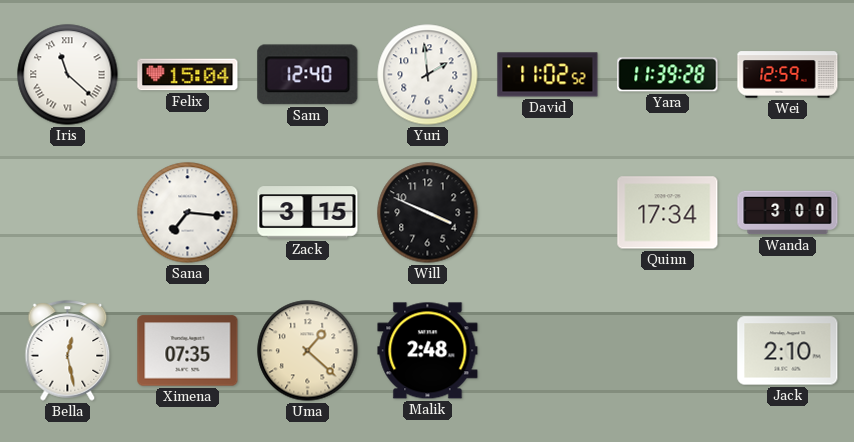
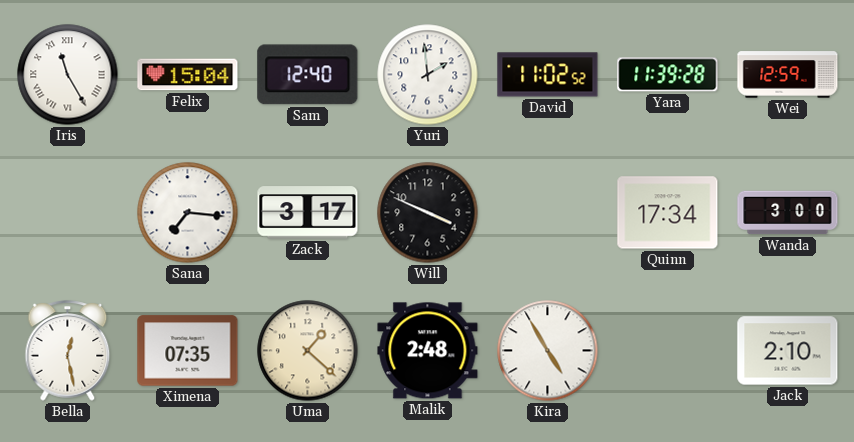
Iris: 11:22 -> 11:25
Zack: 3:15 -> 3:17
Kira: none -> 4:55
